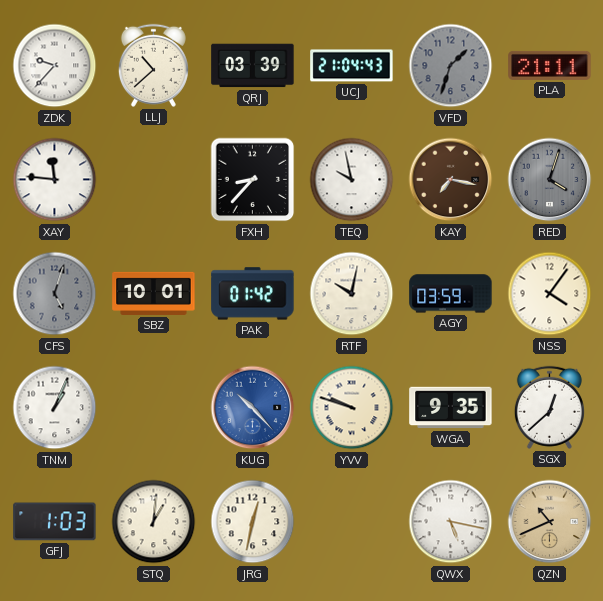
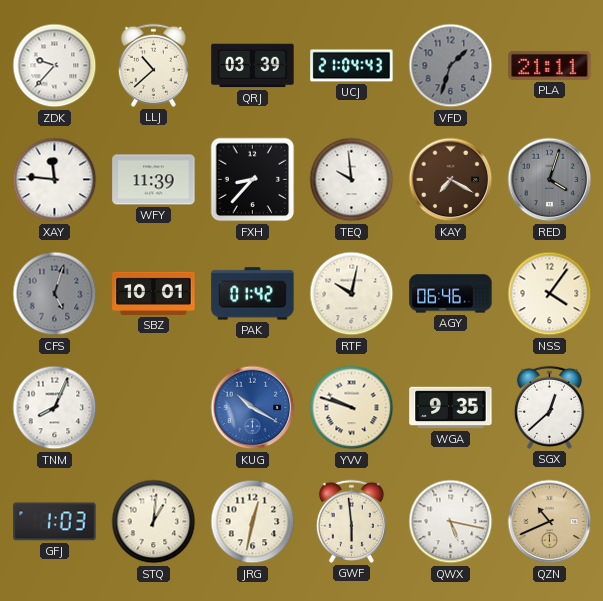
WFY: none -> 11:39
TEQ: 9:58 -> 9:59
KAY: 7:17 -> 7:20
AGY: 03:59 -> 06:46
TNM: 1:04 -> 8:04
KUG: 10:23 -> 10:20
GWF: none -> 5:59
